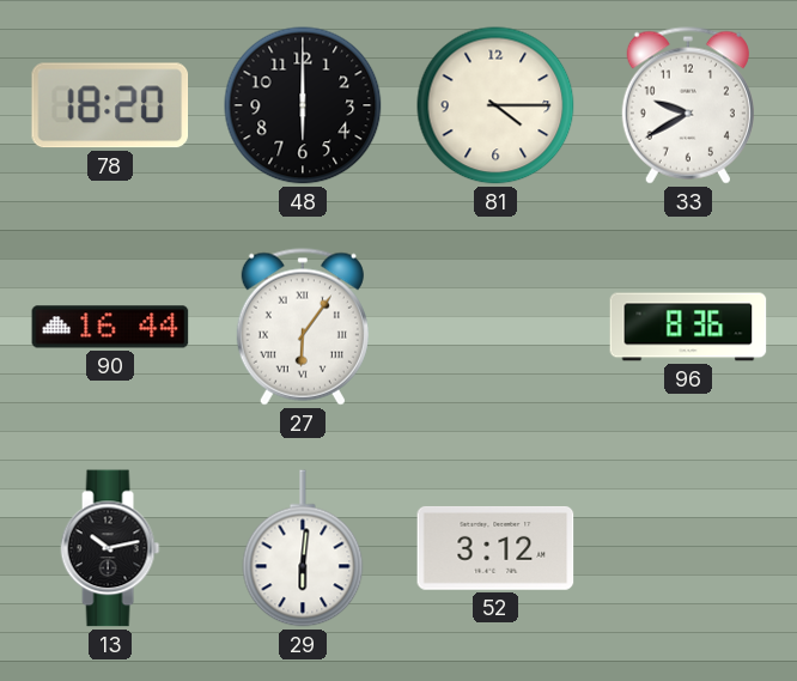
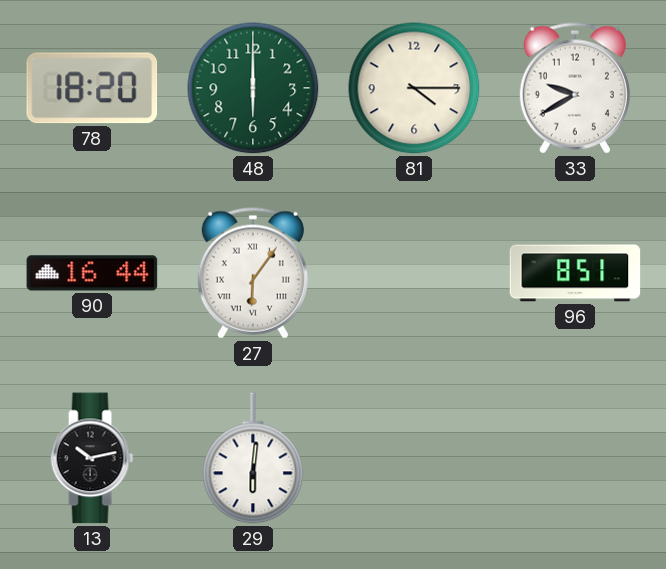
48 dial: black -> green
96: 8:36 -> 8:51
52: 3:12 -> none
